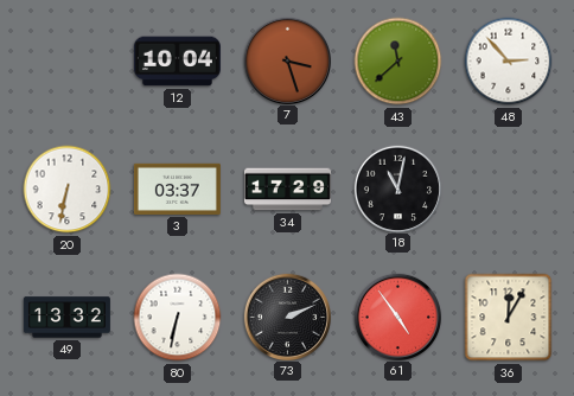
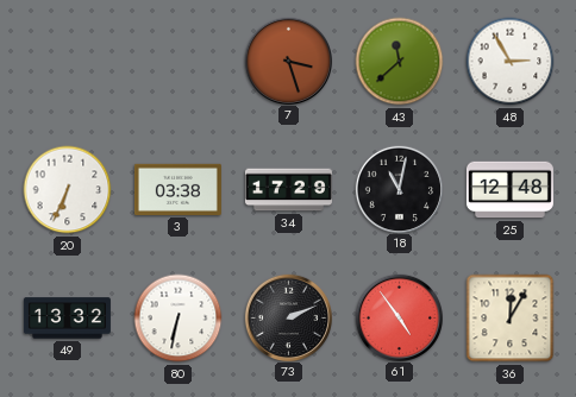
12: 10:04 -> none
48: 2:53 -> 2:55
20: 6:32 -> 6:34
3: 03:37 -> 03:38
25: none -> 12:48
